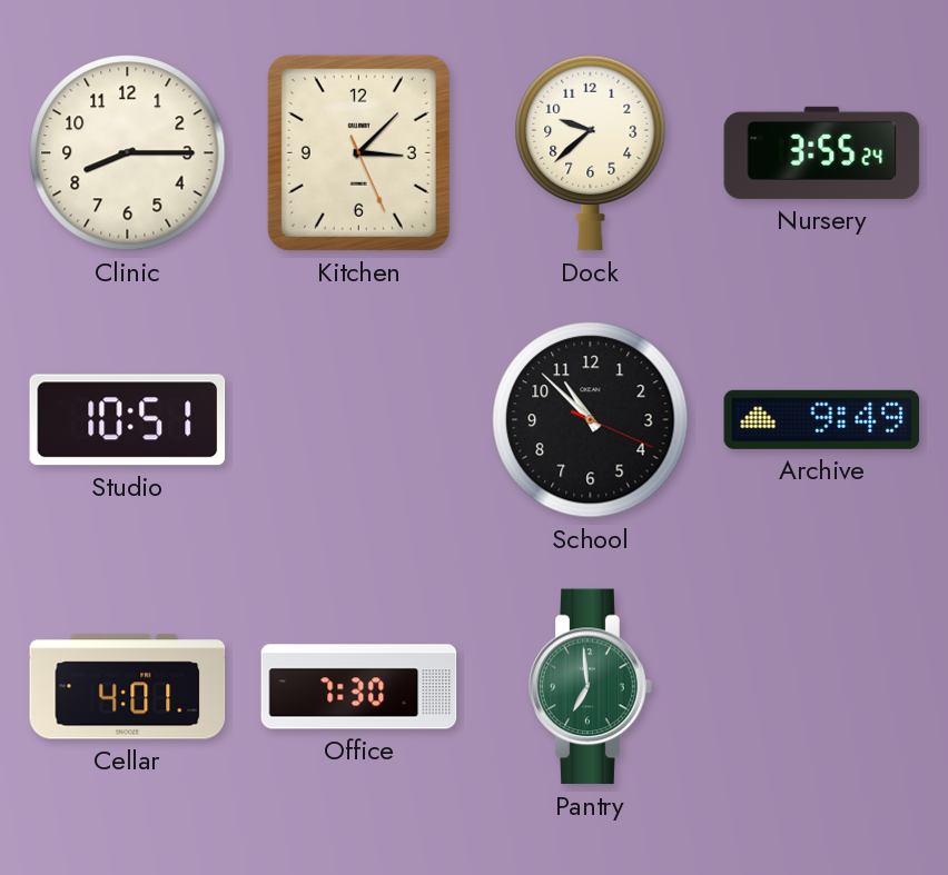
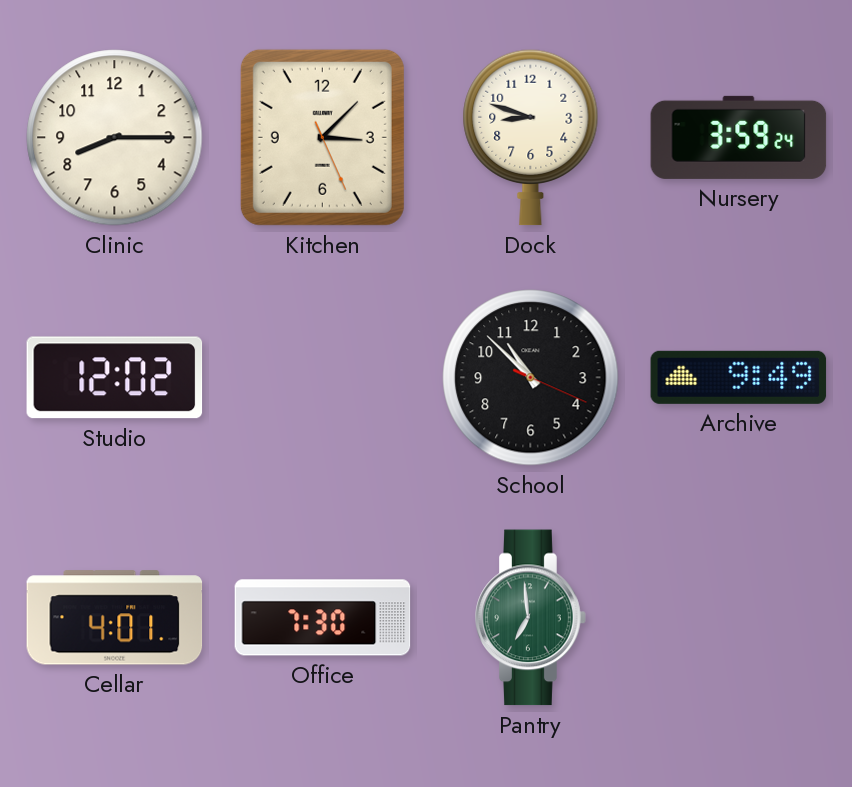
Dock: 9:38 -> 8:48
Nursery: 3:55 -> 3:59
Studio: 10:51 -> 12:02
